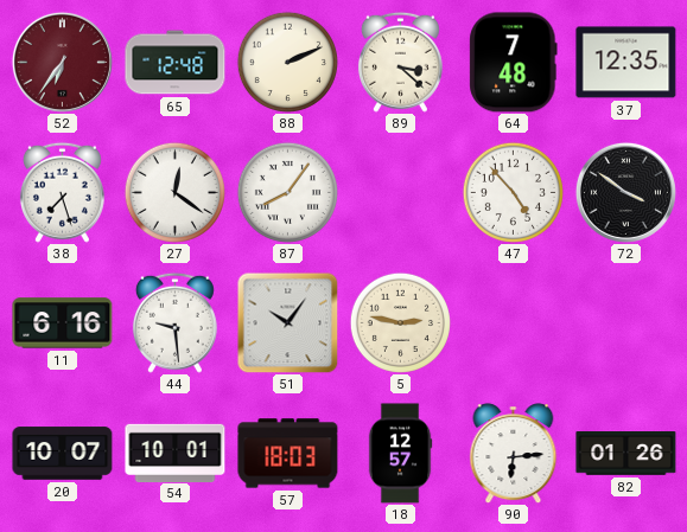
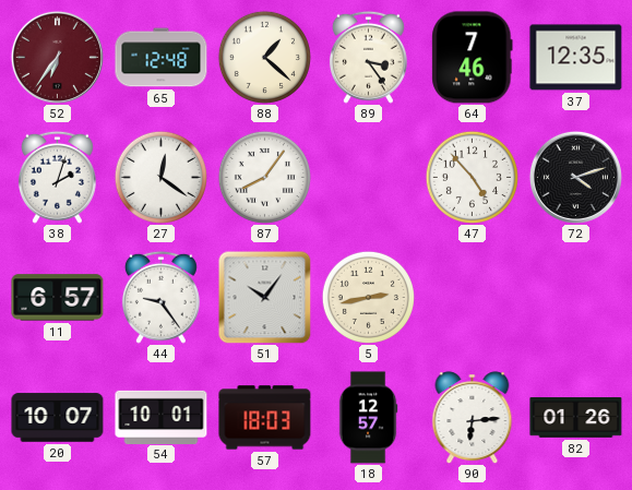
88: 2:11 -> 1:22
89: 3:22 -> 3:24
64: 7:48 -> 7:46
38: 7:27 -> 2:03
72: 3:51 -> 4:12
11: 6:16 -> 6:57
44: 9:29 -> 9:24
5: 2:47 -> 2:43
